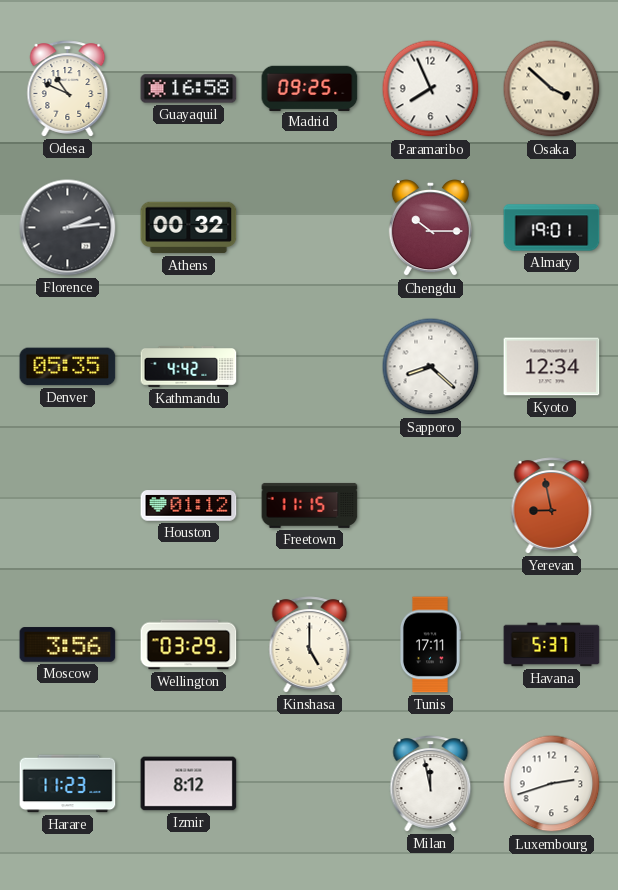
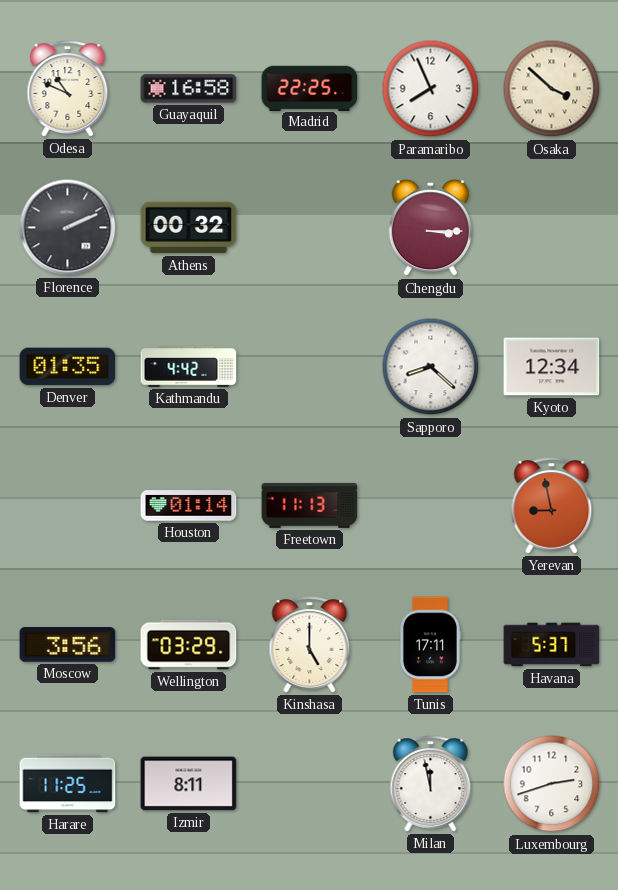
Madrid: 09:25 -> 22:25
Florence: 2:14 -> 2:11
Chengdu: 10:15 -> 3:15
Almaty: 19:01 -> none
Denver: 05:35 -> 01:35
Houston: 01:12 -> 01:14
Freetown: 11:15 -> 11:13
Harare: 11:23 -> 11:25
Izmir: 8:12 -> 8:11
